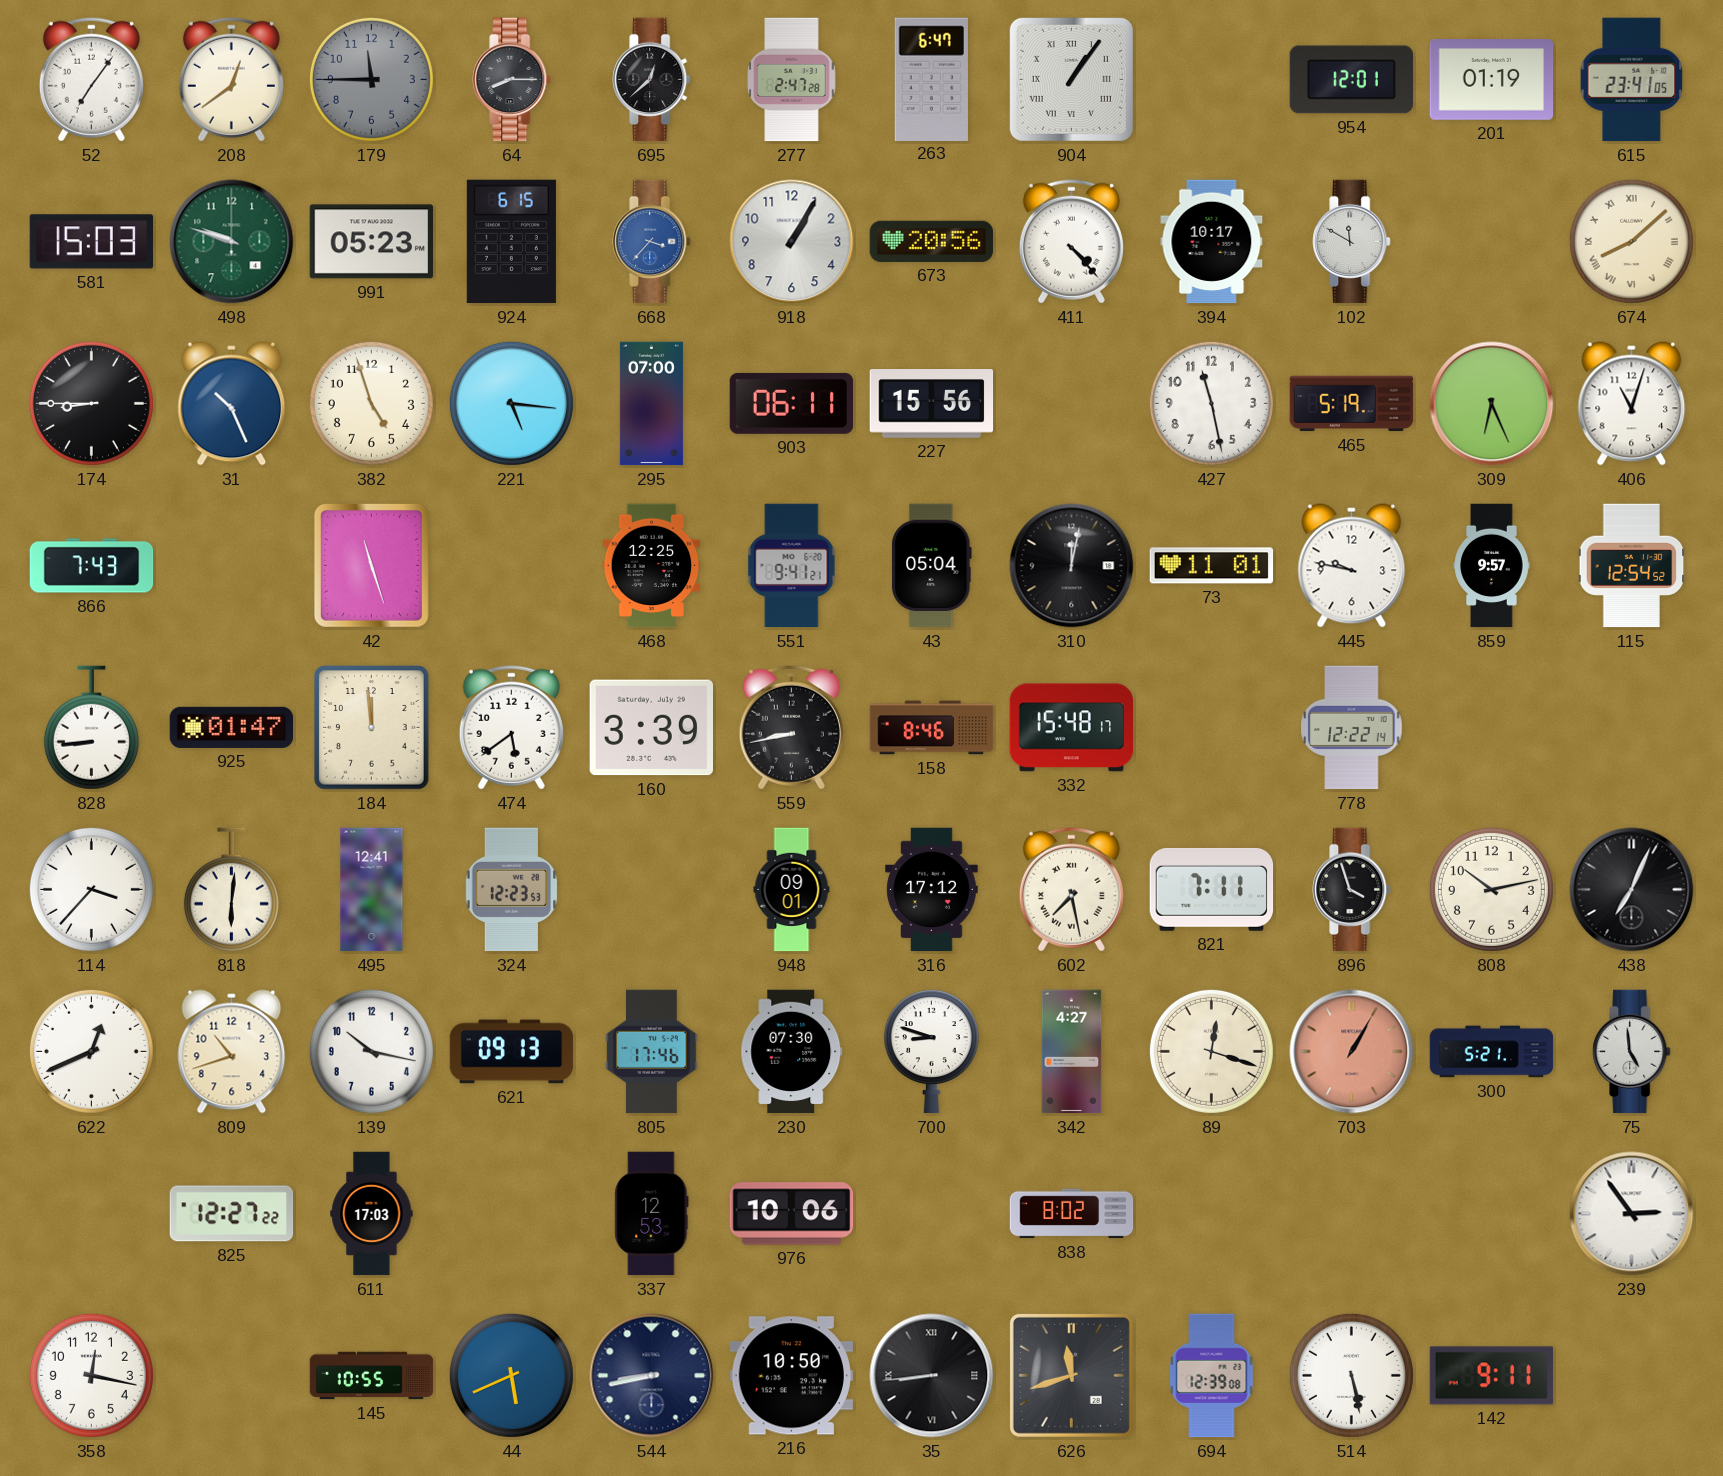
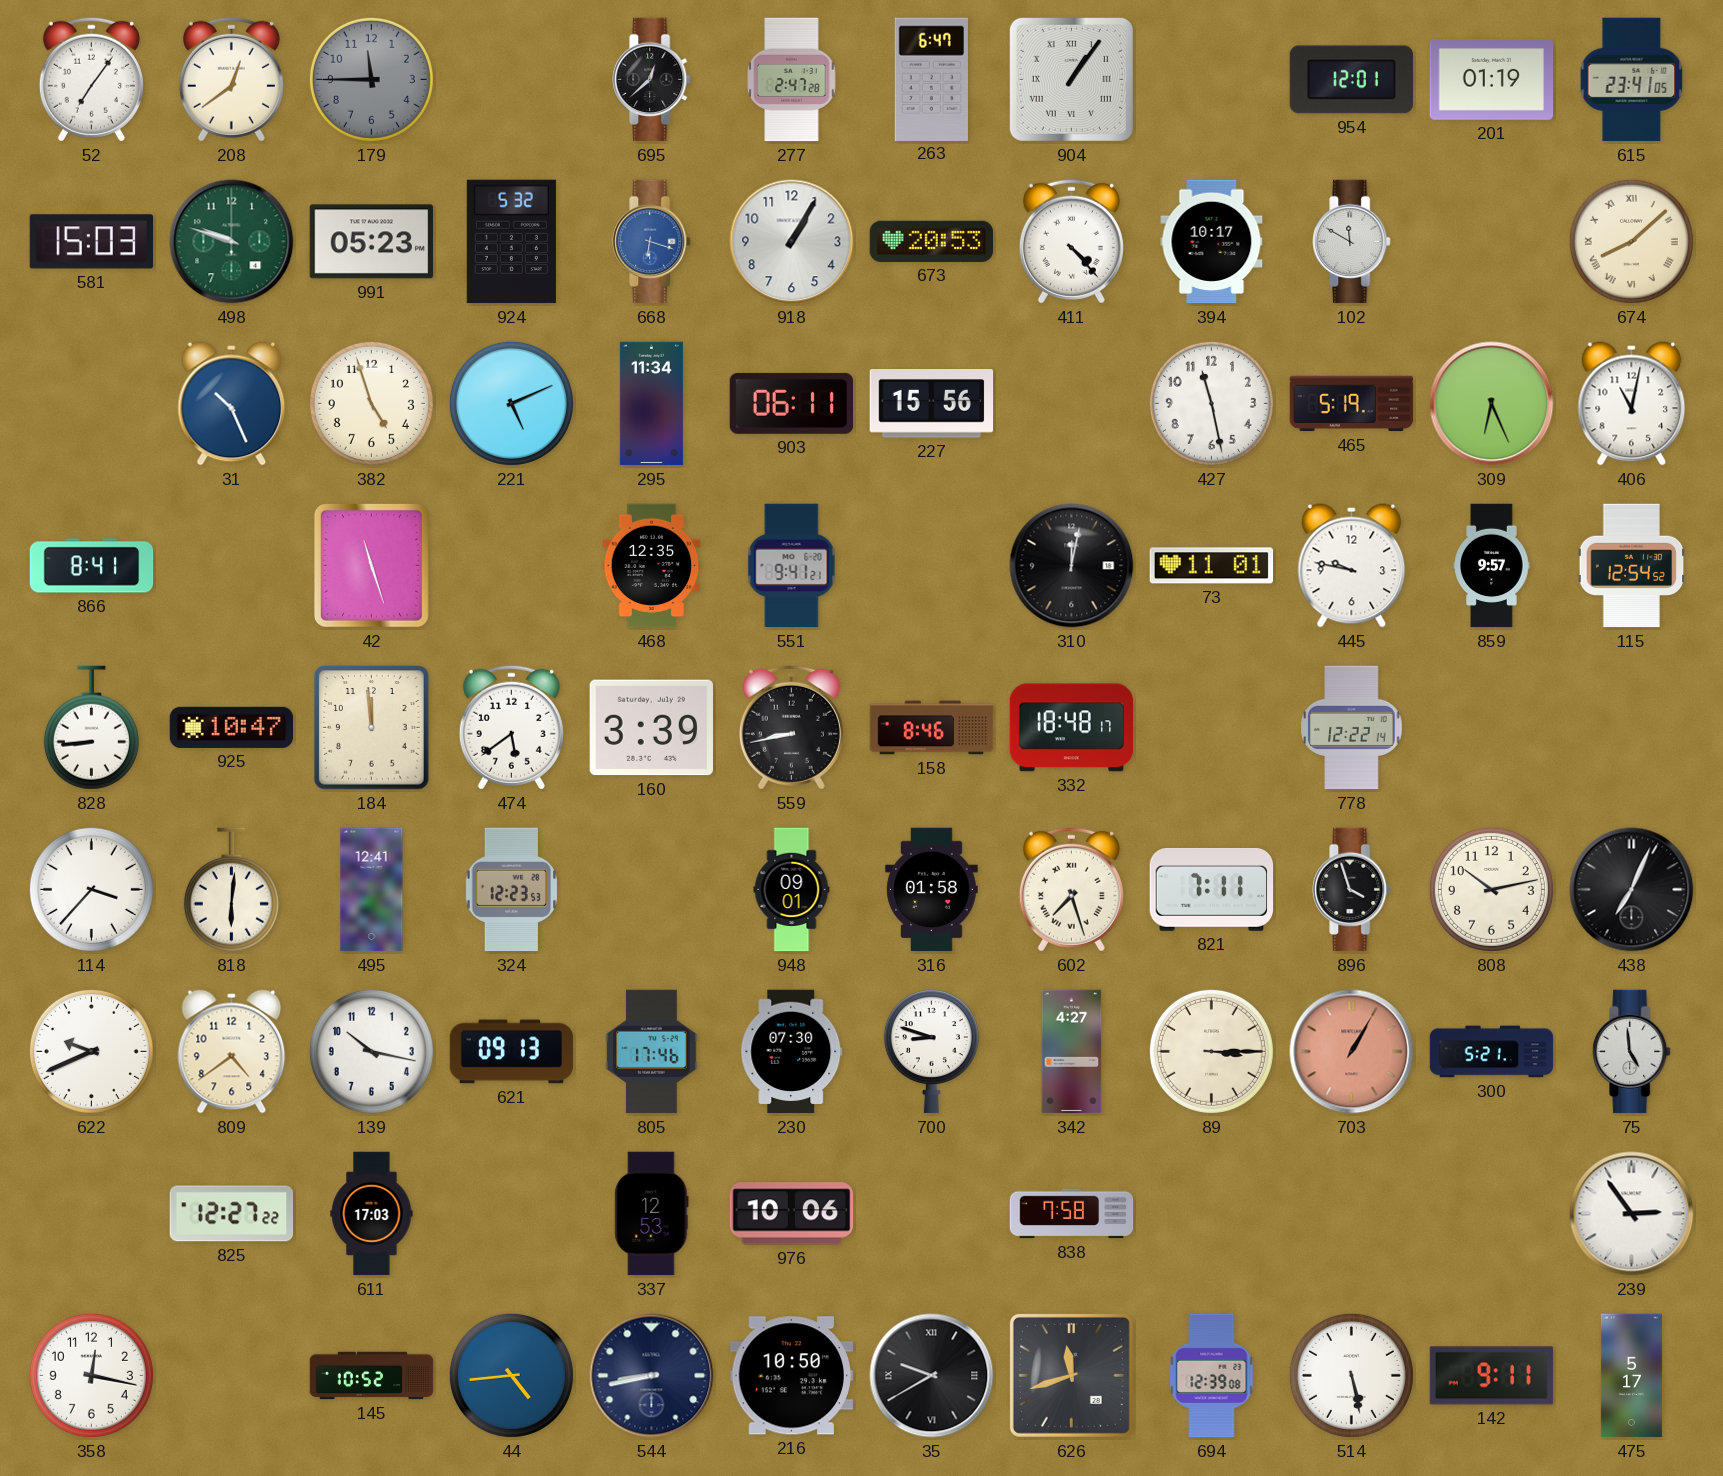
64: 8:15 -> none
924: 6:15 -> 5:32
668: 3:37 -> 6:18
673: 20:56 -> 20:53
174: 8:45 -> none
221: 5:16 -> 5:11
295: 07:00 -> 11:34
406: 11:03 -> 11:02
866: 7:43 -> 8:41
468: 12:25 -> 12:35
43: 05:04 -> none
925: 01:47 -> 10:47
332: 15:48 -> 18:48
316: 17:12 -> 01:58
602: 7:28 -> 7:27
622: 12:41 -> 9:41
809: 10:42 -> 4:39
89: 12:18 -> 3:15
838: 8:02 -> 7:58
145: 10:55 -> 10:52
44: 5:41 -> 4:44
35: 8:44 -> 9:40
475: none -> 5:17
